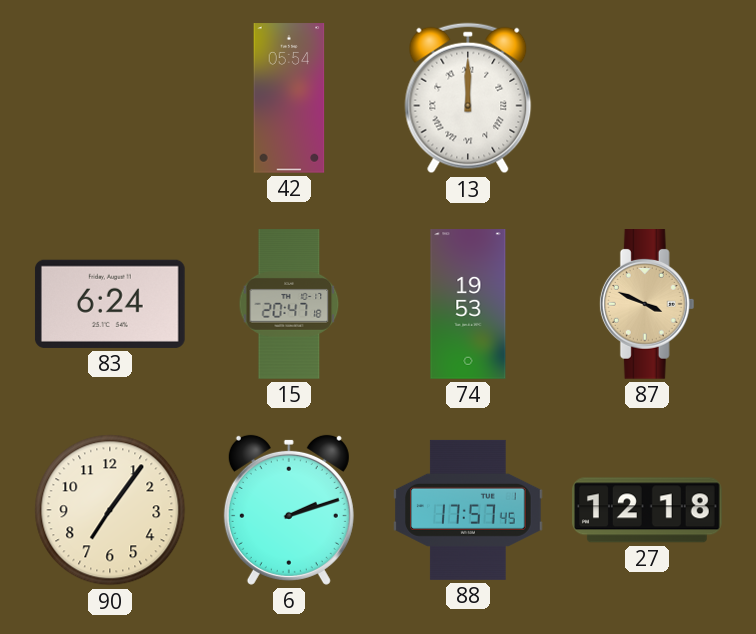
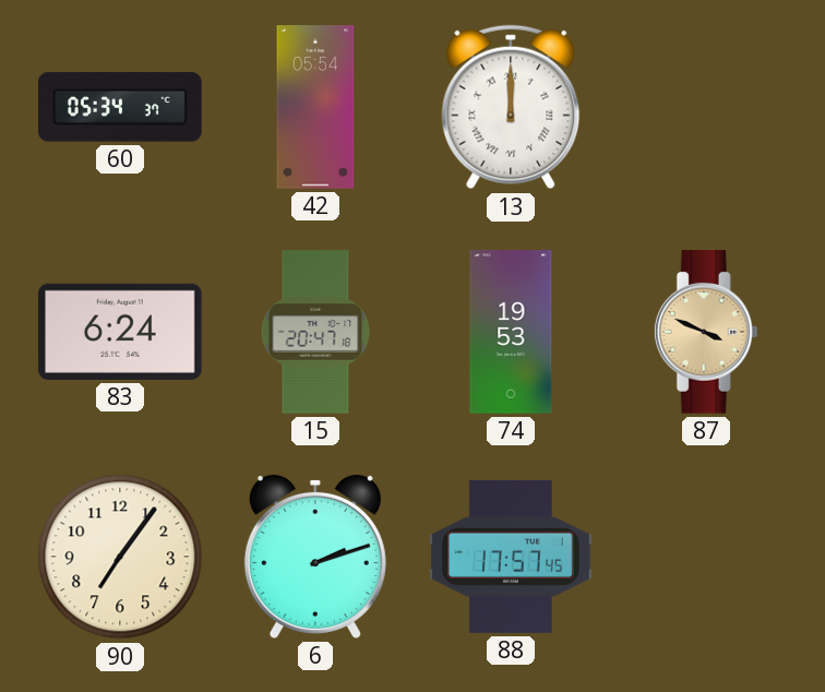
60: none -> 05:34
27: 12:18 -> none
